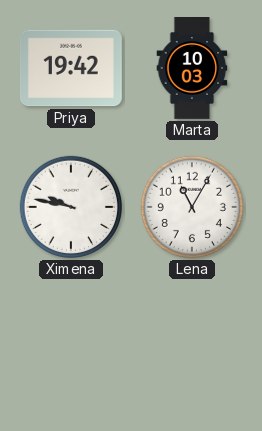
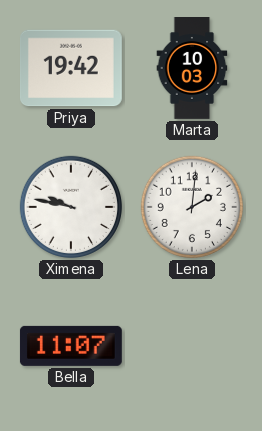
Lena: 11:05 -> 2:01
Bella: none -> 11:07
